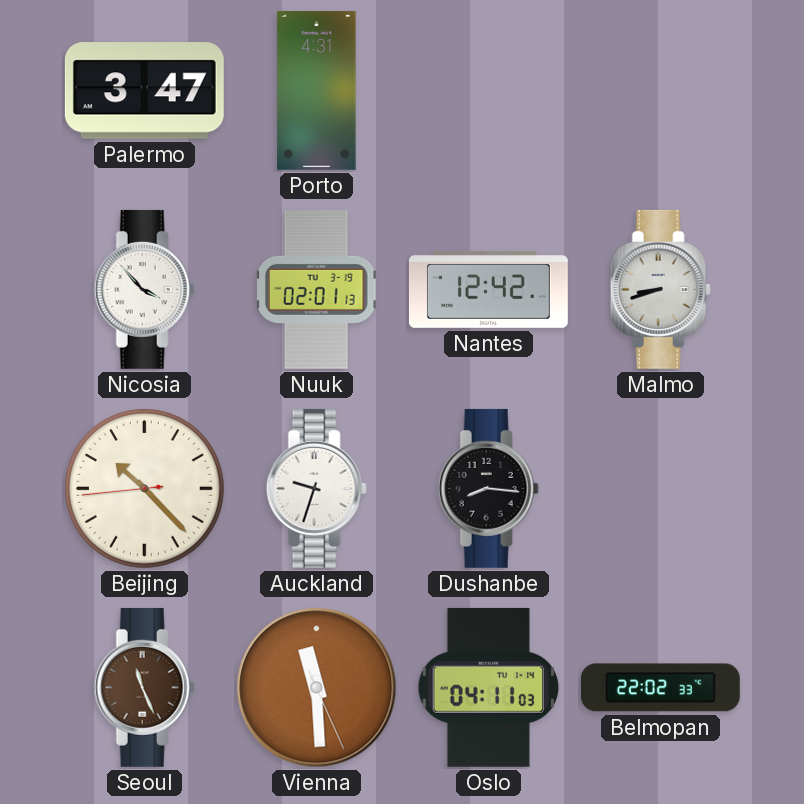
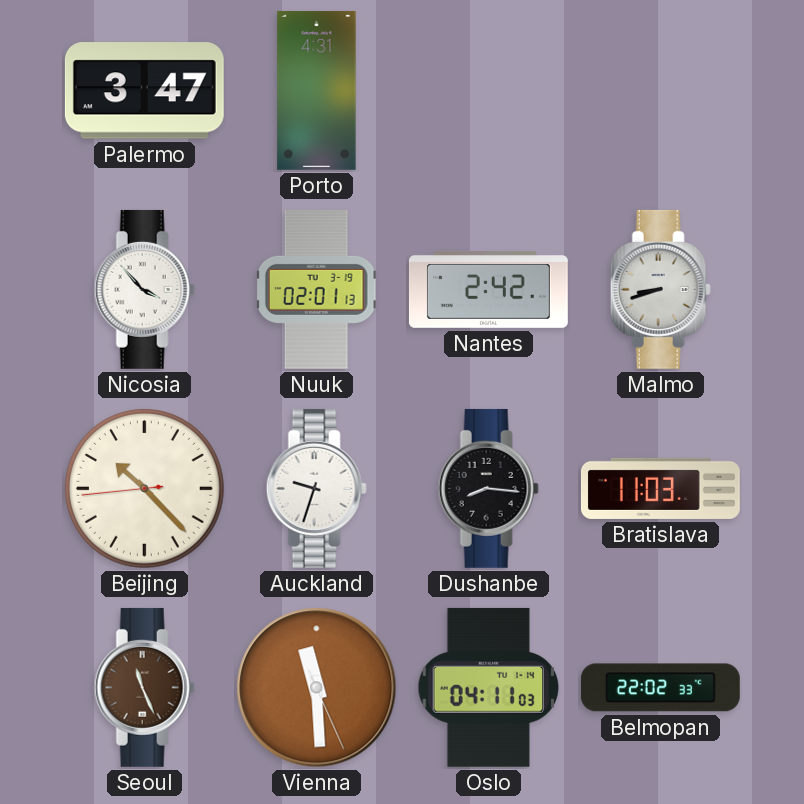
Nantes: 12:42 -> 2:42
Bratislava: none -> 11:03
